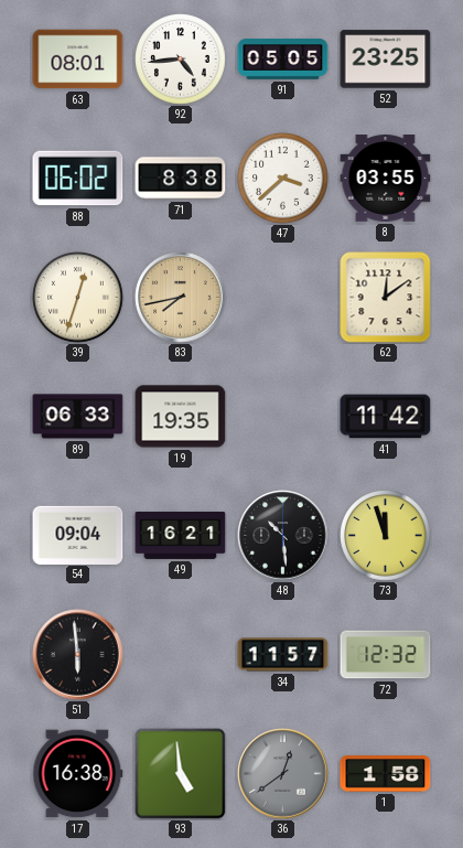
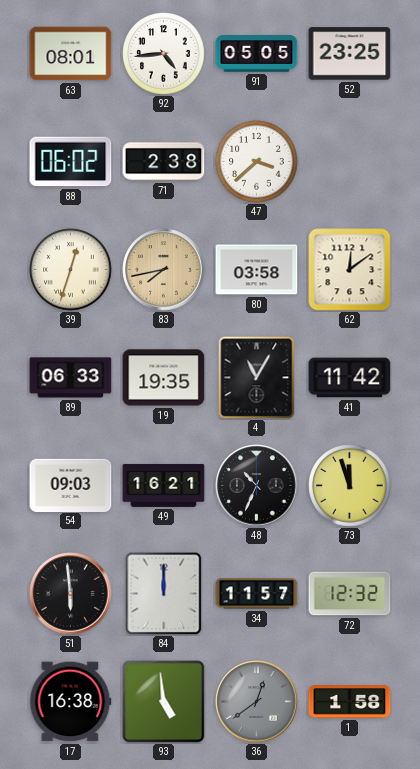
71: 8:38 -> 2:38
8: 03:55 -> none
80: none -> 03:58
4: none -> 11:05
54: 09:04 -> 09:03
48: 10:29 -> 10:34
84: none -> 12:00
